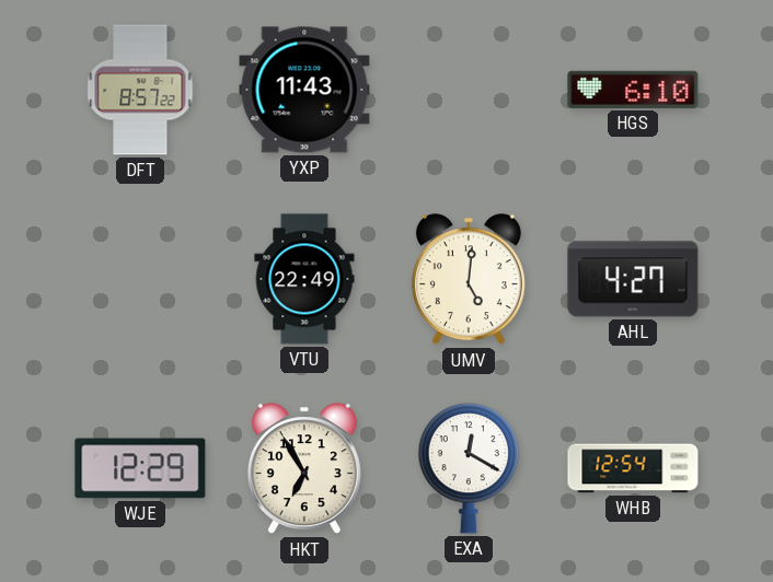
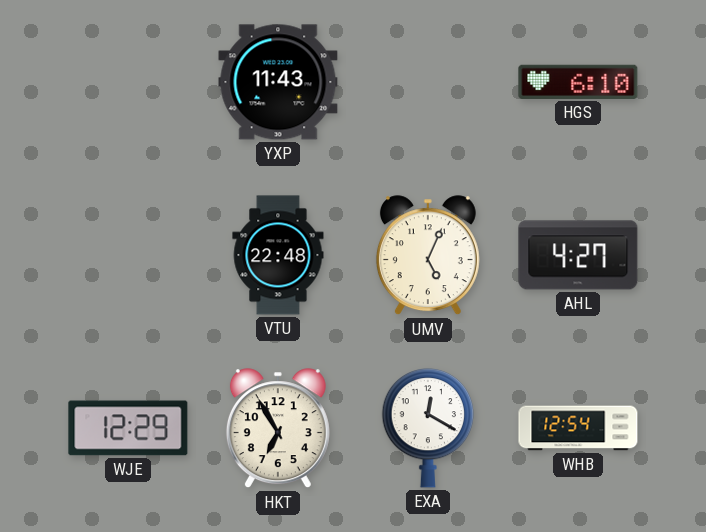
DFT: 8:57 -> none
VTU: 22:49 -> 22:48
UMV: 5:01 -> 5:04
